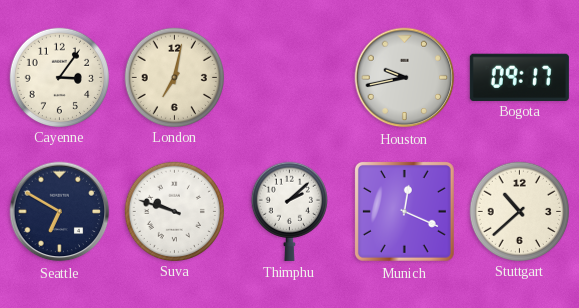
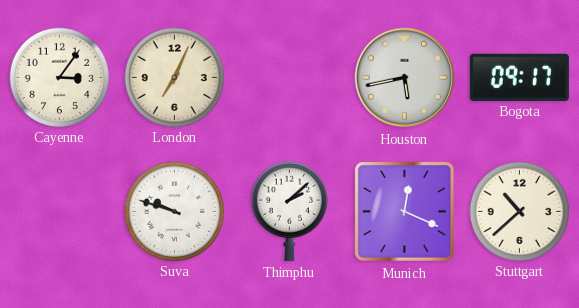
London: 7:02 -> 7:04
Houston: 9:43 -> 5:43
Seattle: 6:50 -> none
